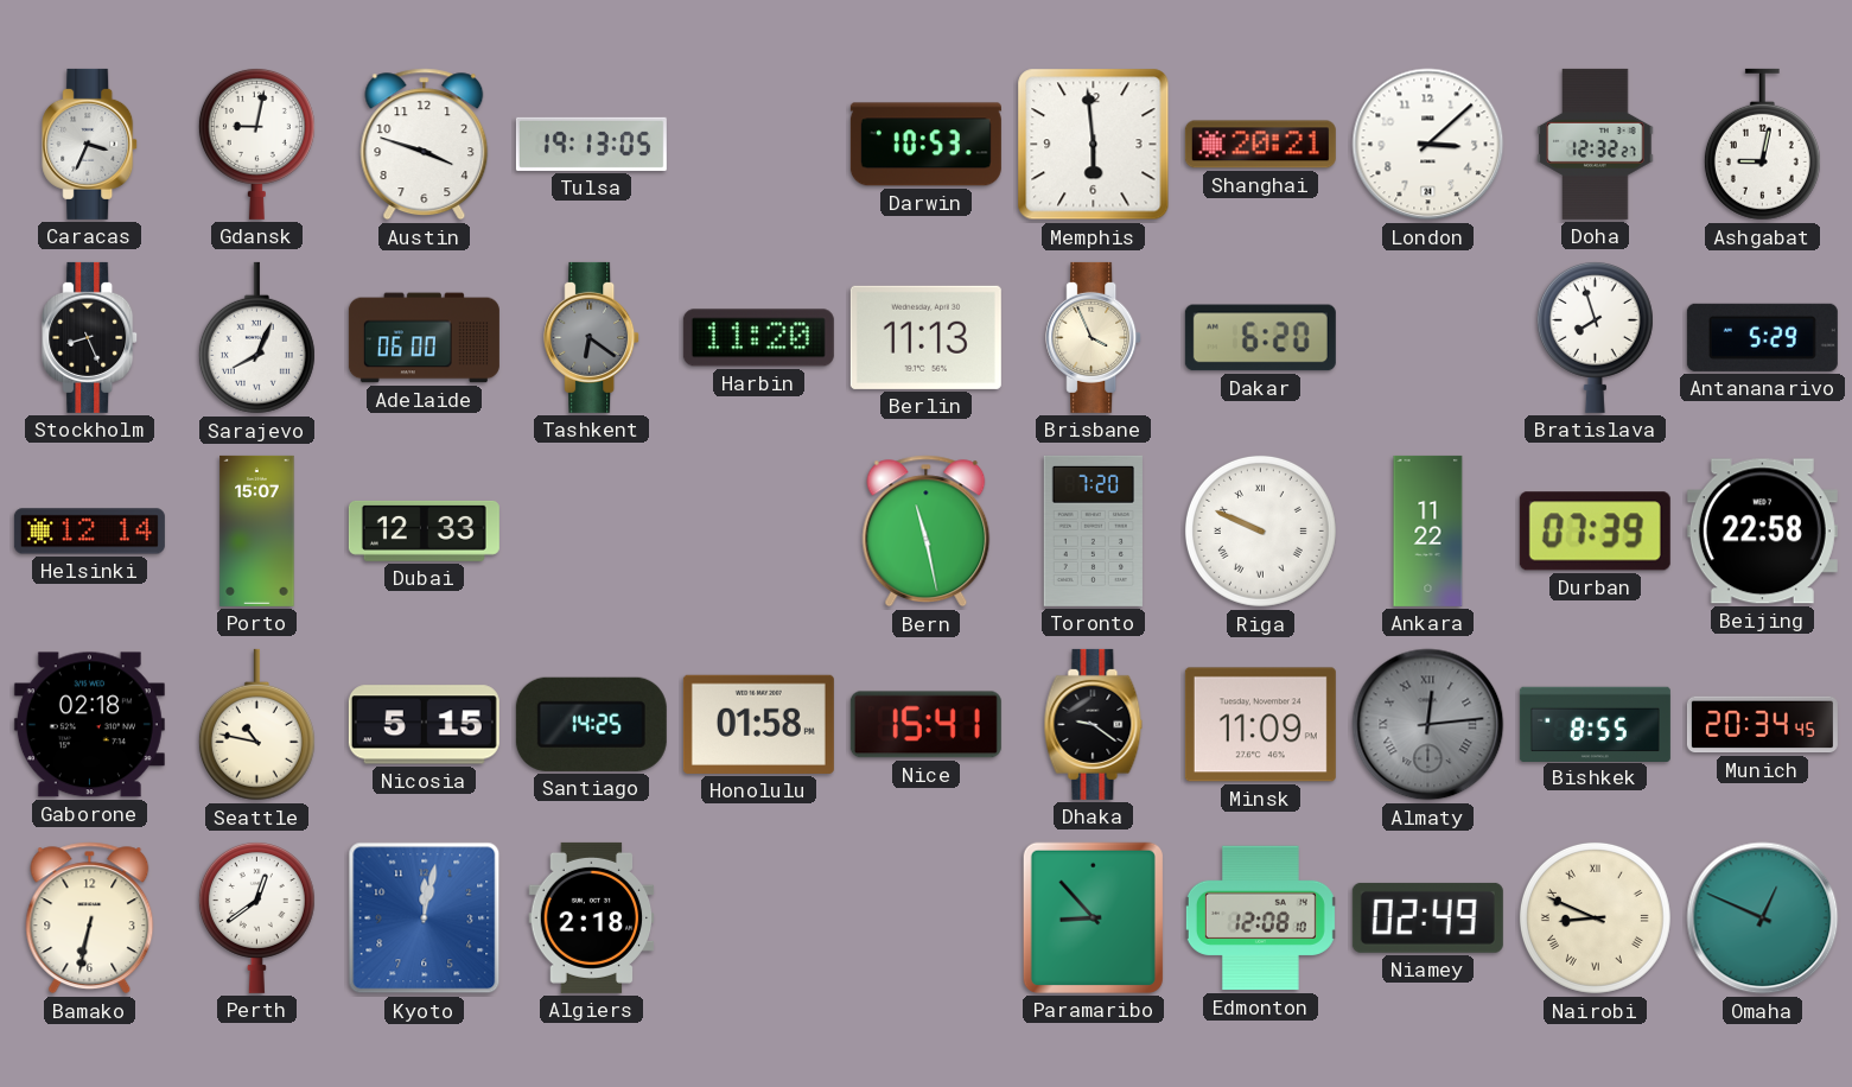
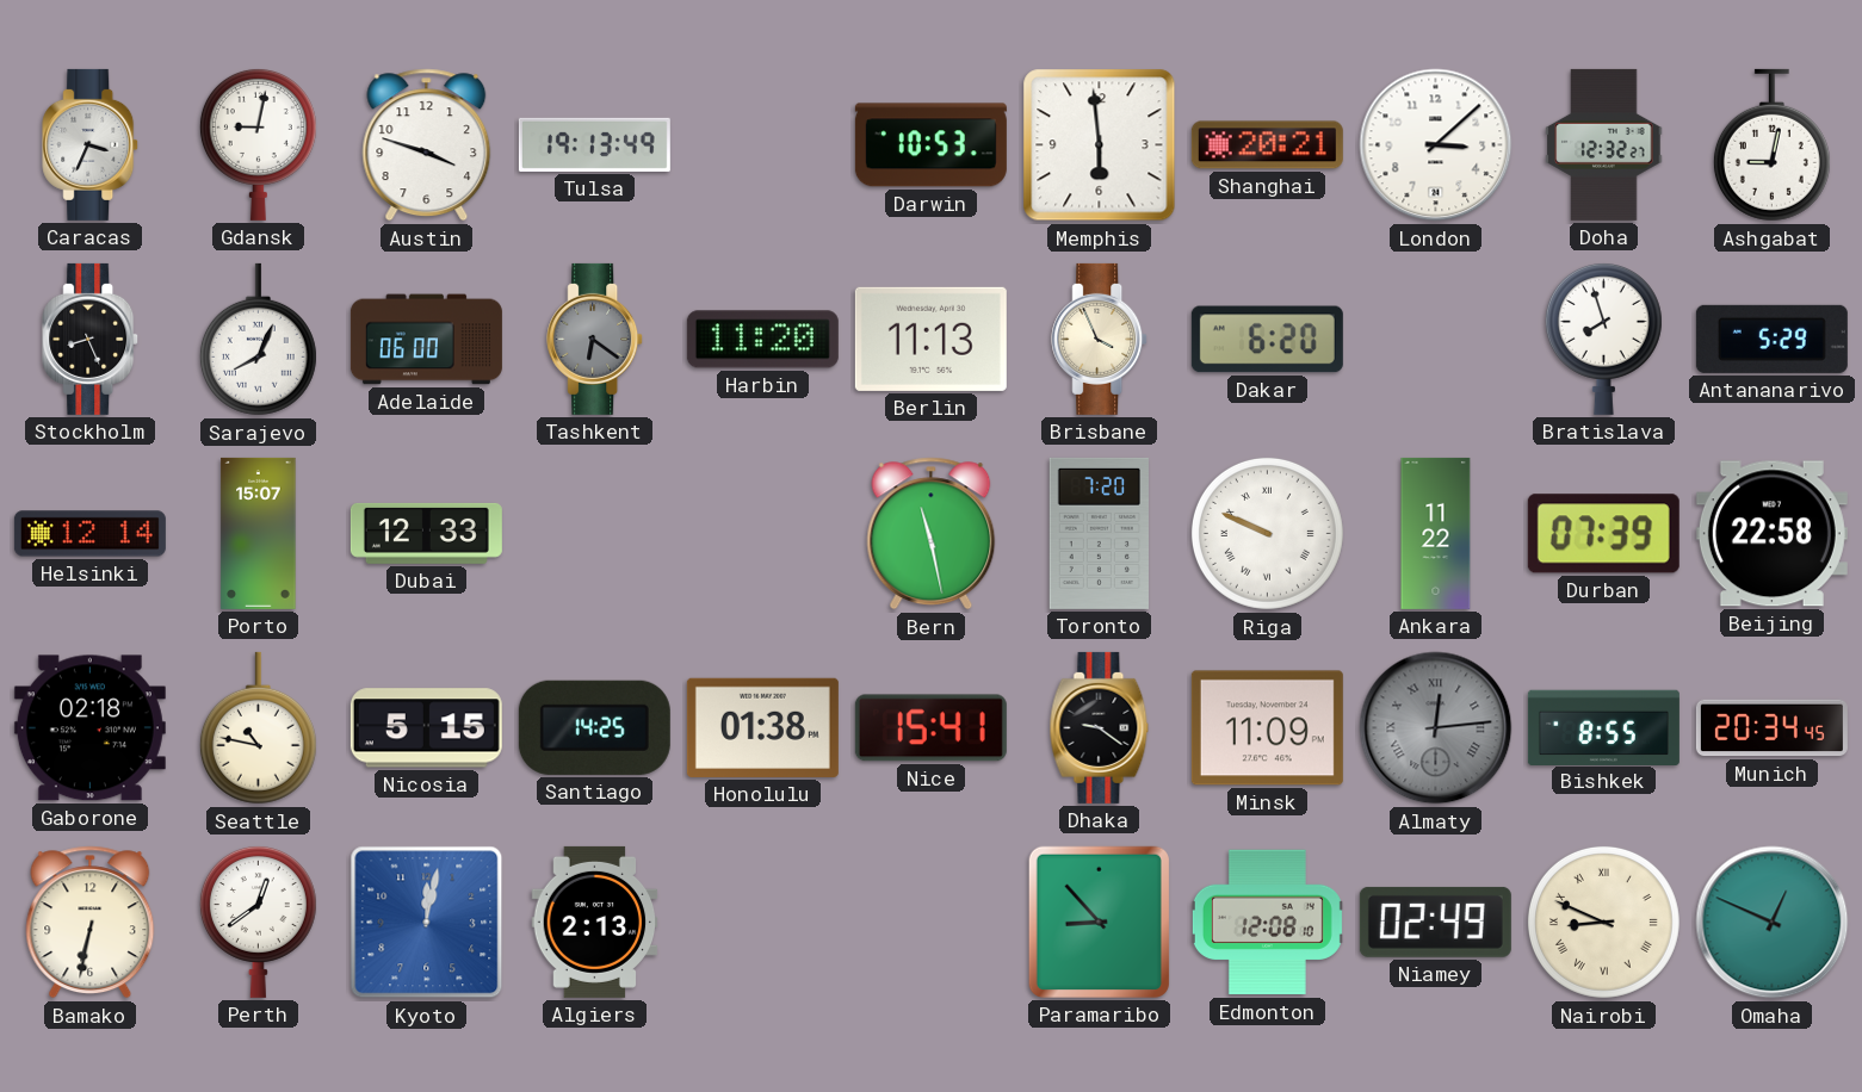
Tulsa: 19:13:05 -> 19:13:49
Honolulu: 01:58 -> 01:38
Algiers: 2:18 -> 2:13
